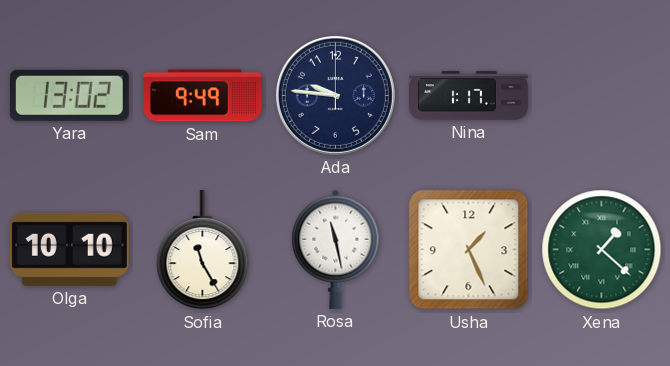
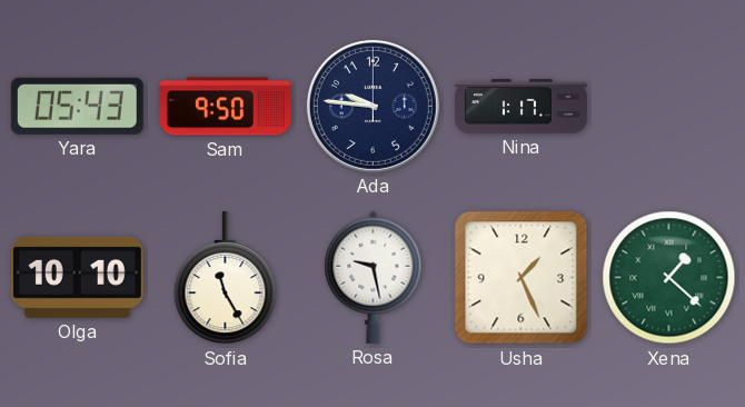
Yara: 13:02 -> 05:43
Sam: 9:49 -> 9:50
Rosa: 11:28 -> 9:28
